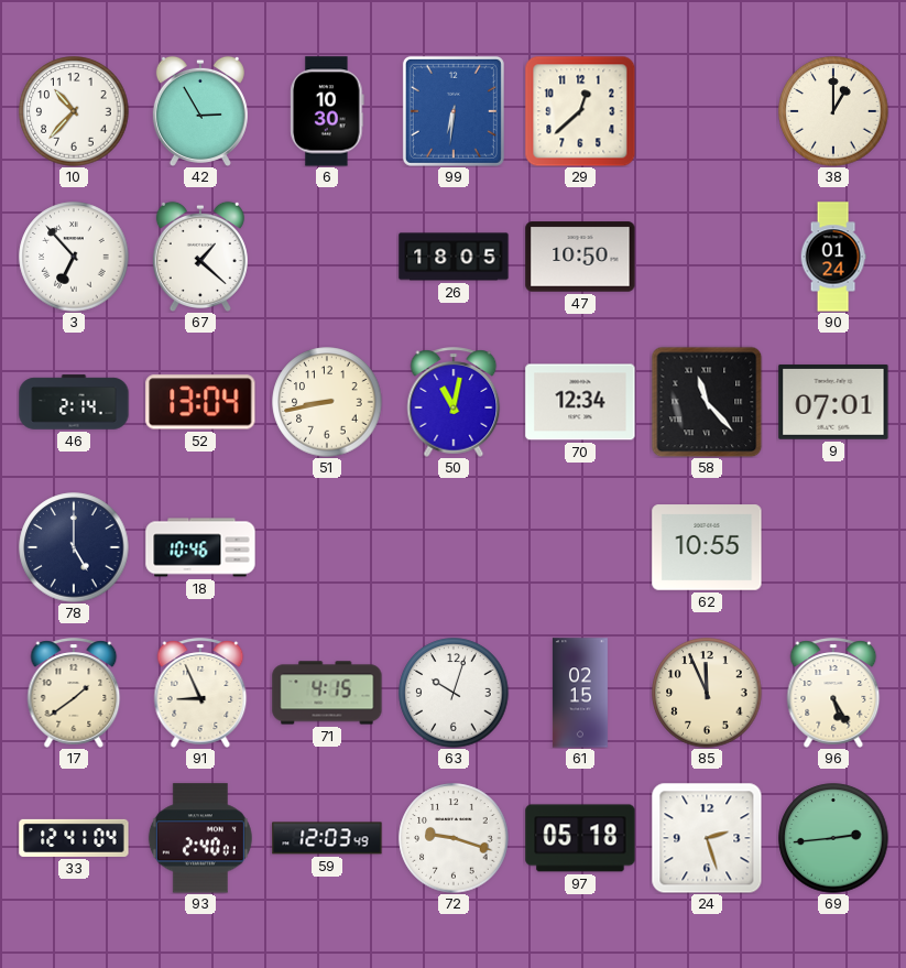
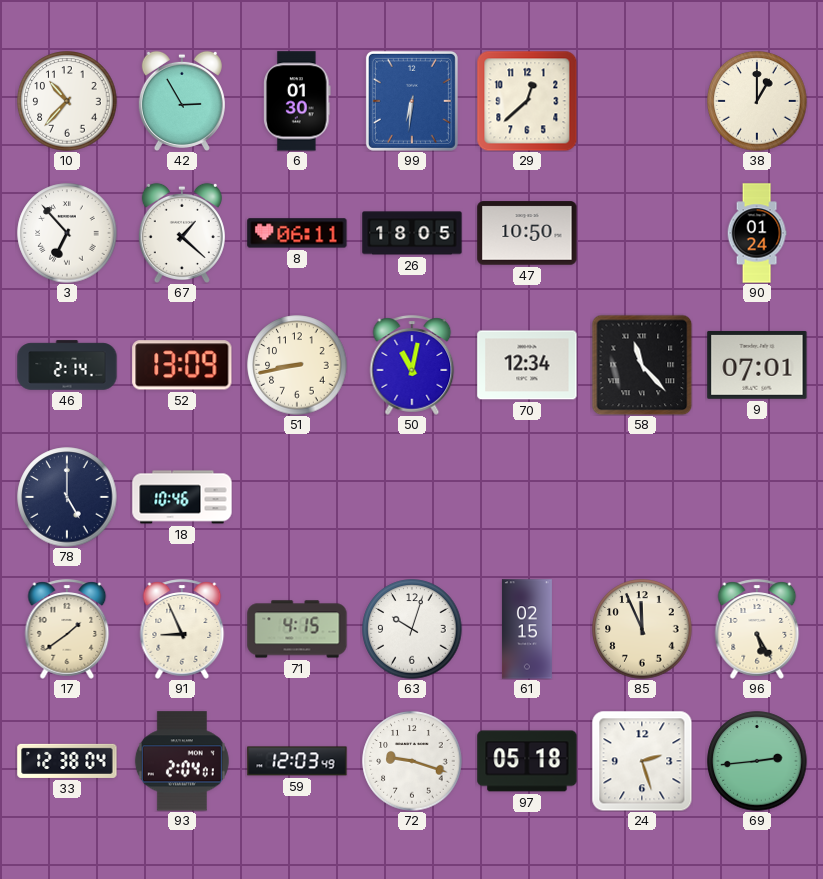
6: 10:30 -> 01:30
8: none -> 06:11
52: 13:04 -> 13:09
62: 10:55 -> none
33: 12:41 -> 12:38
93: 2:40 -> 2:04
